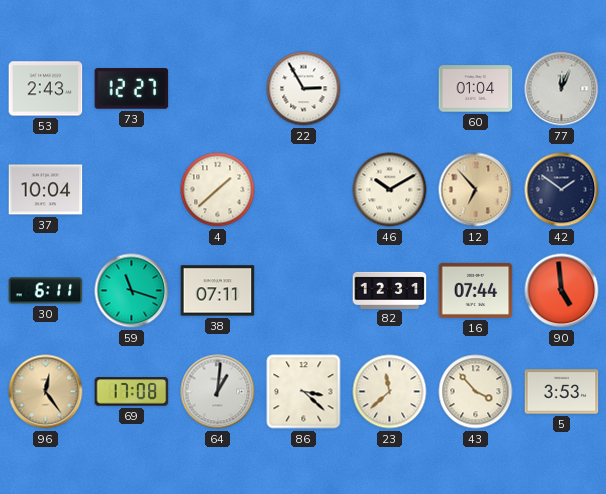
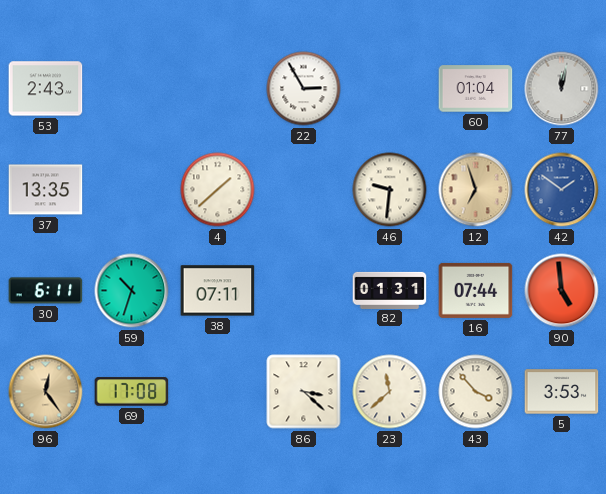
73: 12:27 -> none
77: 12:04 -> 12:02
37: 10:04 -> 13:35
46: 10:10 -> 9:31
12: 6:53 -> 6:57
42 dial: navy -> blue
59: 11:18 -> 10:33
82: 12:31 -> 01:31
64: 1:01 -> none
